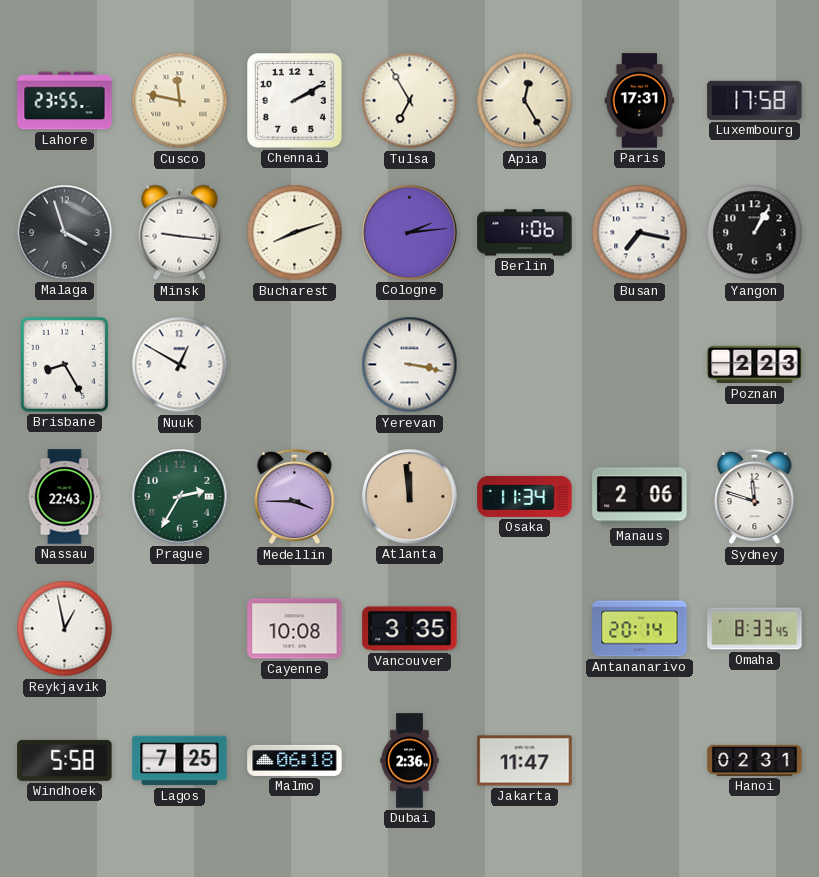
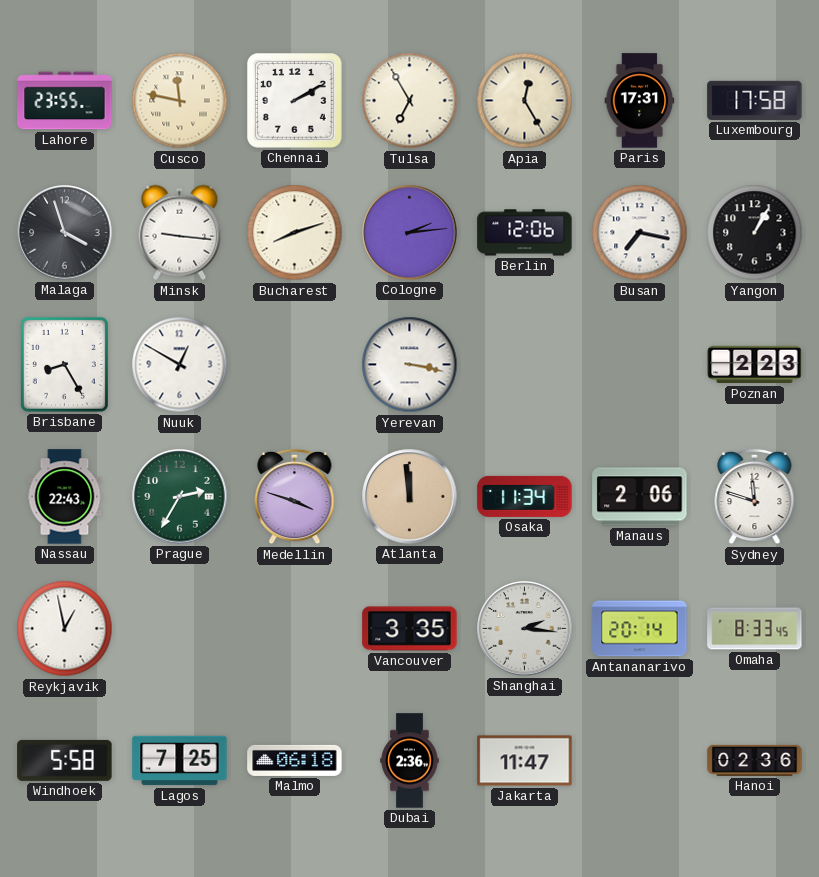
Berlin: 1:06 -> 12:06
Medellin: 3:45 -> 3:48
Cayenne: 10:08 -> none
Shanghai: none -> 2:16
Hanoi: 02:31 -> 02:36
